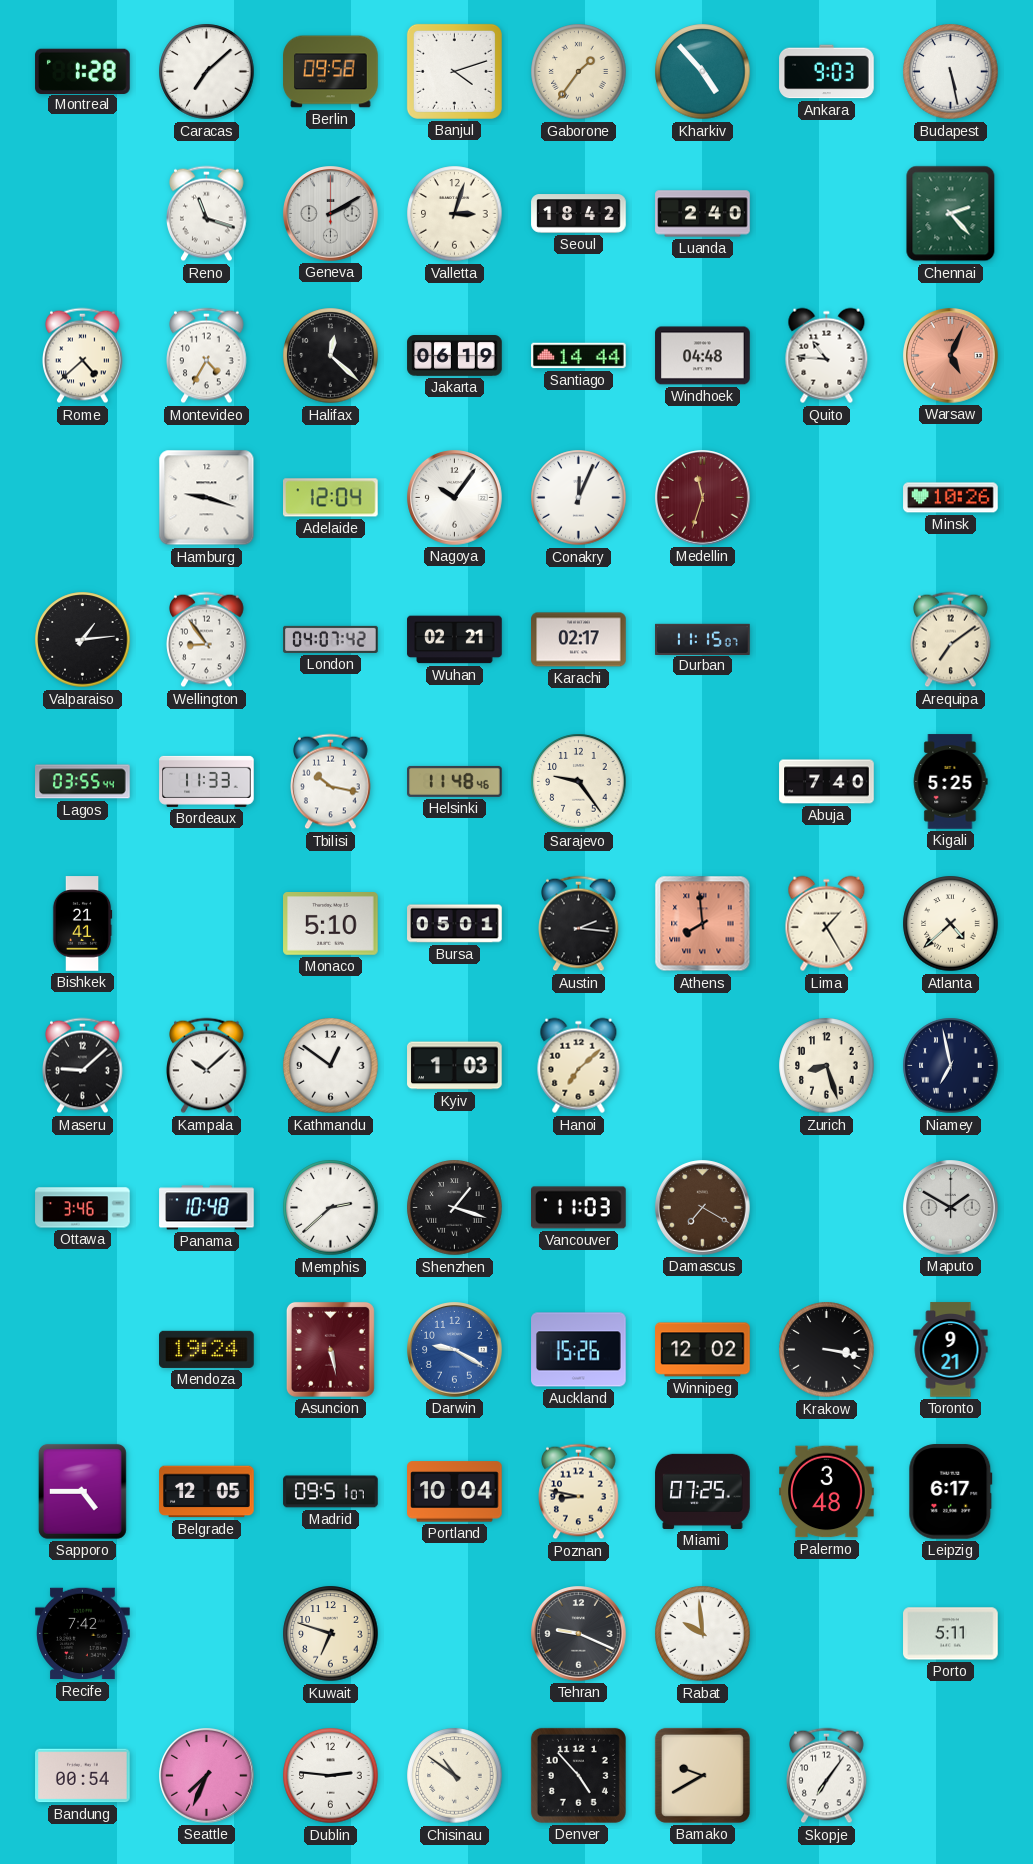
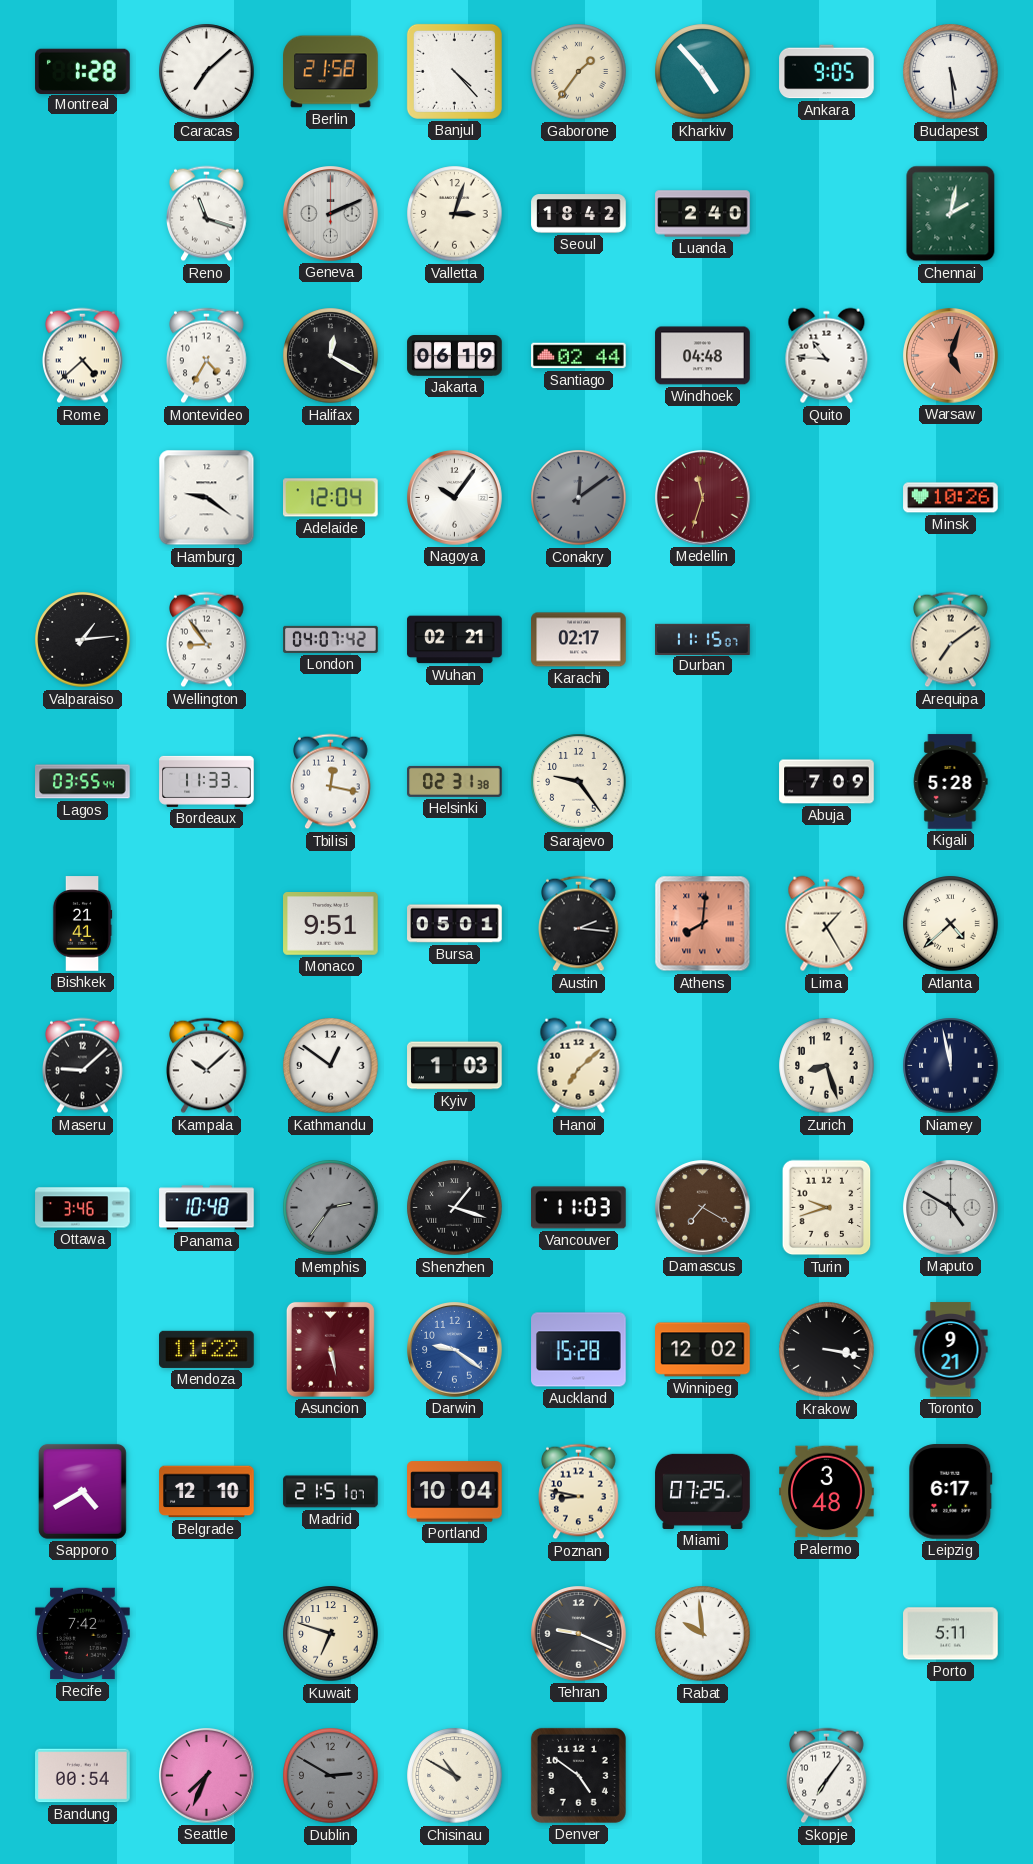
Berlin: 09:58 -> 21:58
Banjul: 4:12 -> 4:23
Ankara: 9:03 -> 9:05
Budapest: 5:28 -> 5:29
Geneva: 2:10 -> 2:11
Chennai: 2:23 -> 2:02
Halifax: 12:22 -> 12:20
Santiago: 14:44 -> 02:44
Warsaw: 5:04 -> 5:03
Hamburg: 9:18 -> 9:21
Conakry: 12:04 -> 12:09
Conakry dial: white -> grey
Tbilisi: 10:17 -> 12:17
Helsinki: 11:48 -> 02:31
Abuja: 7:40 -> 7:09
Kigali: 5:25 -> 5:28
Monaco: 5:10 -> 9:51
Athens: 7:59 -> 8:01
Niamey: 6:58 -> 11:58
Memphis: 2:38 -> 2:36
Memphis dial: white -> grey
Turin: none -> 9:42
Maputo: 1:50 -> 4:50
Mendoza: 19:24 -> 11:22
Darwin: 9:20 -> 9:21
Auckland: 15:26 -> 15:28
Sapporo: 4:45 -> 4:40
Belgrade: 12:05 -> 12:10
Madrid: 09:51 -> 21:51
Dublin: 2:46 -> 2:50
Dublin dial: white -> grey
Chisinau: 10:51 -> 10:50
Denver: 4:53 -> 4:51
Bamako: 9:40 -> none
